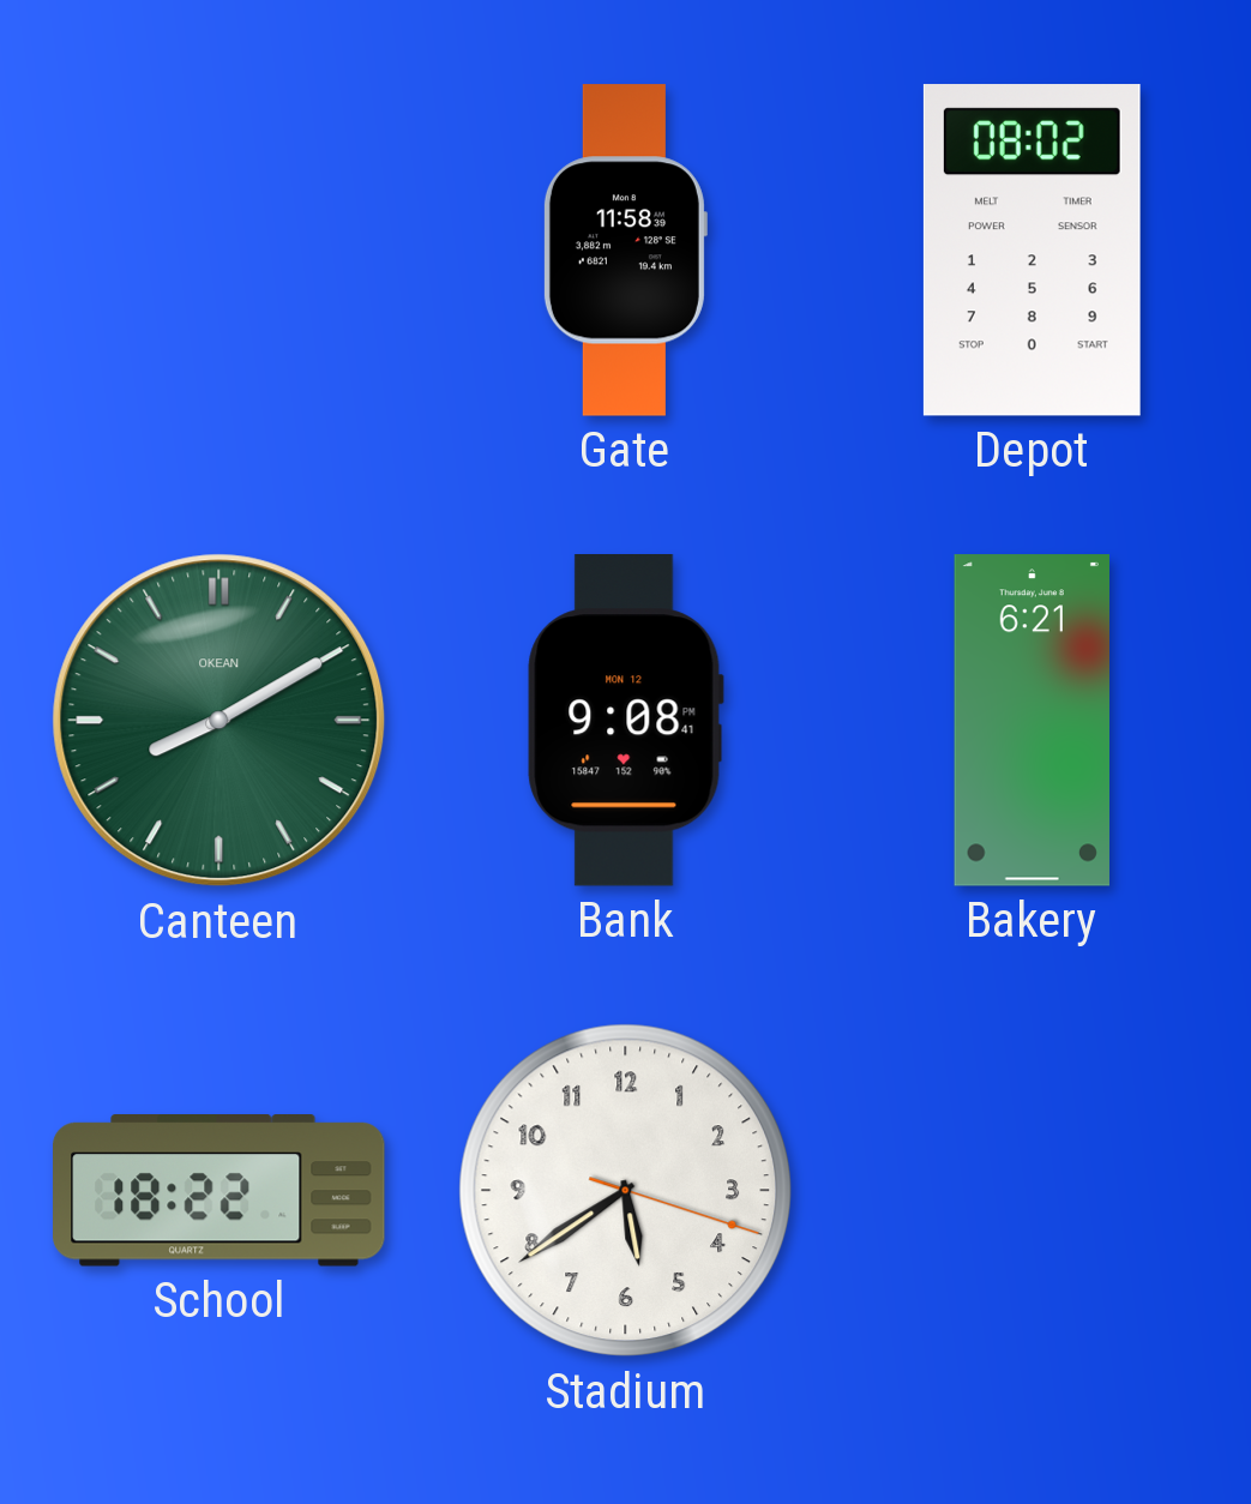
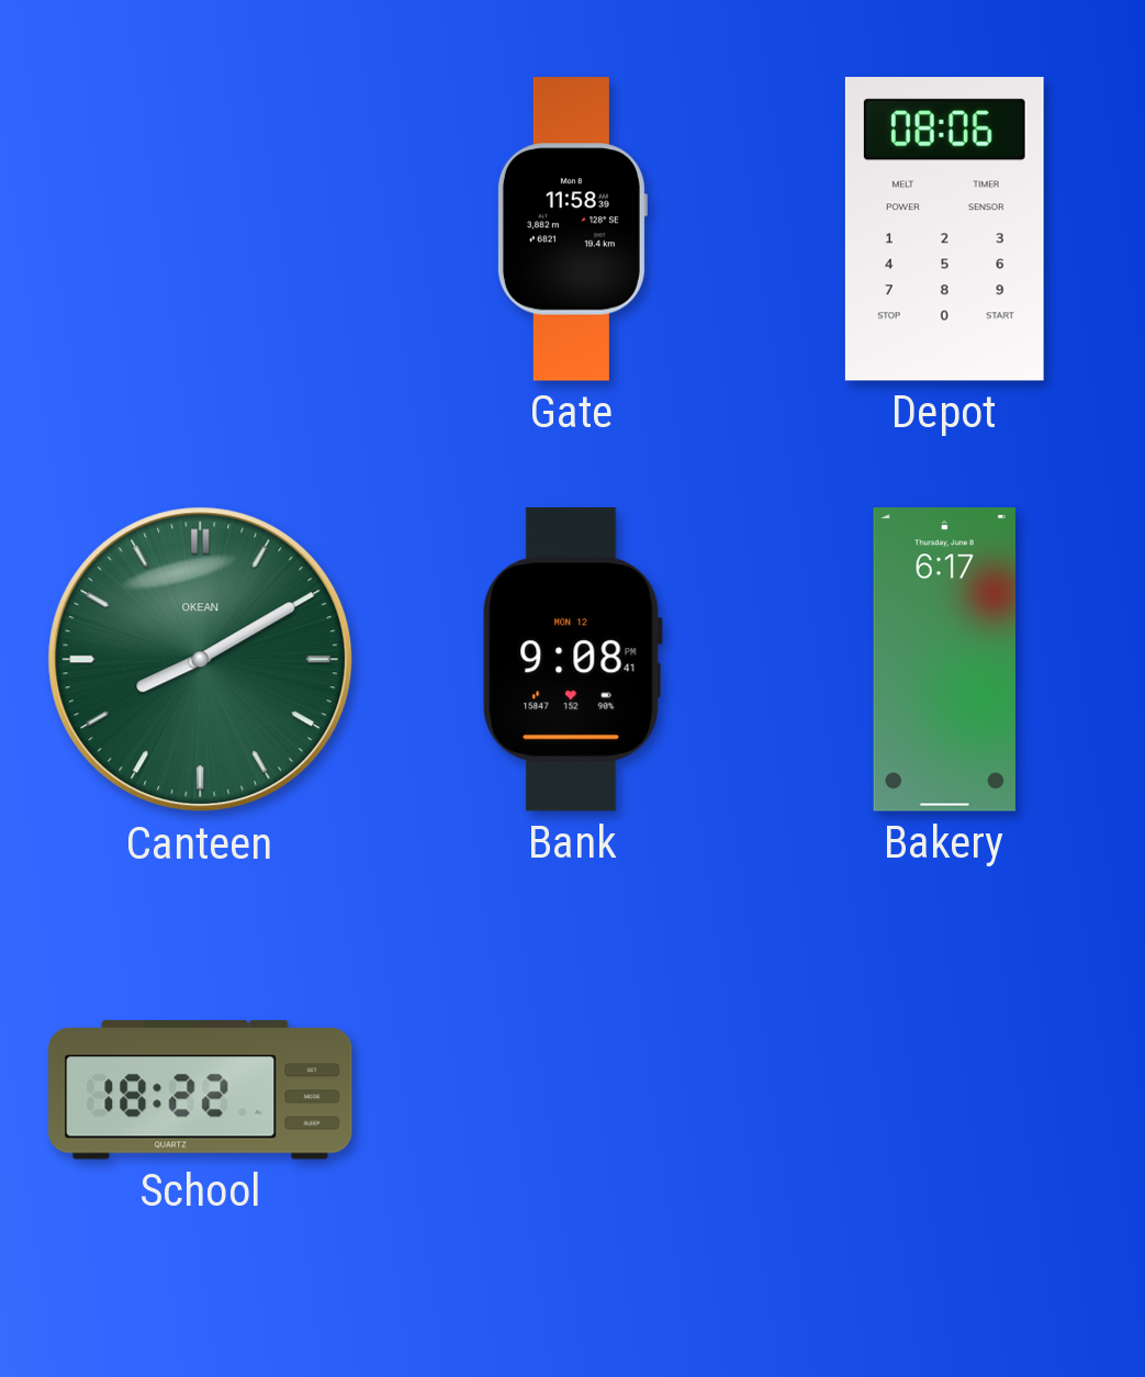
Depot: 08:02 -> 08:06
Bakery: 6:21 -> 6:17
Stadium: 5:39 -> none
